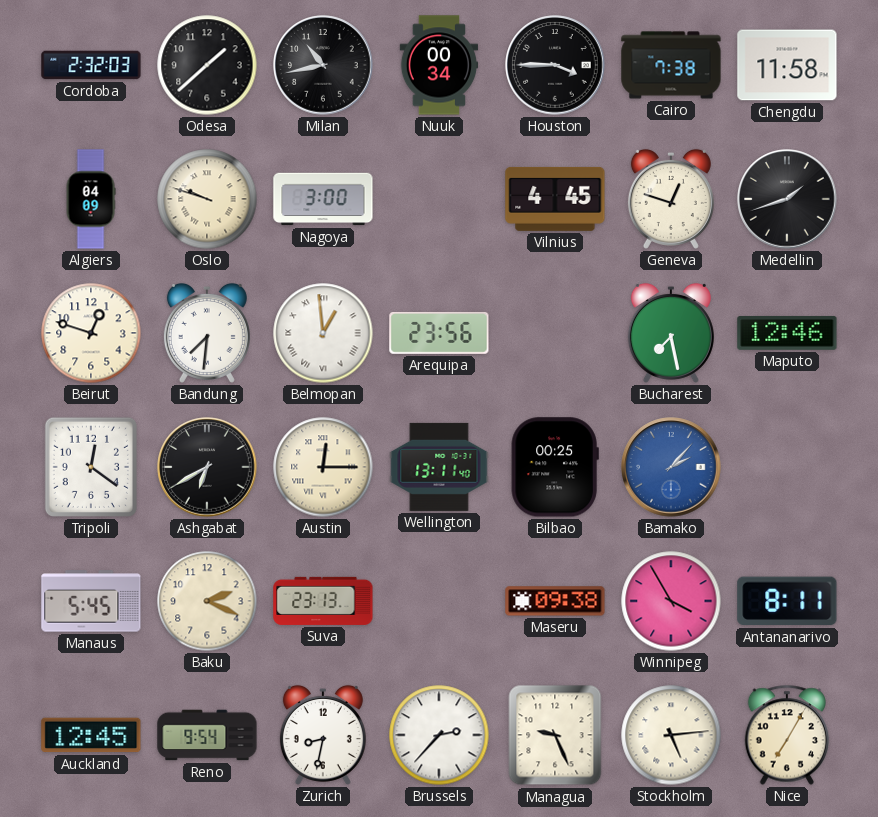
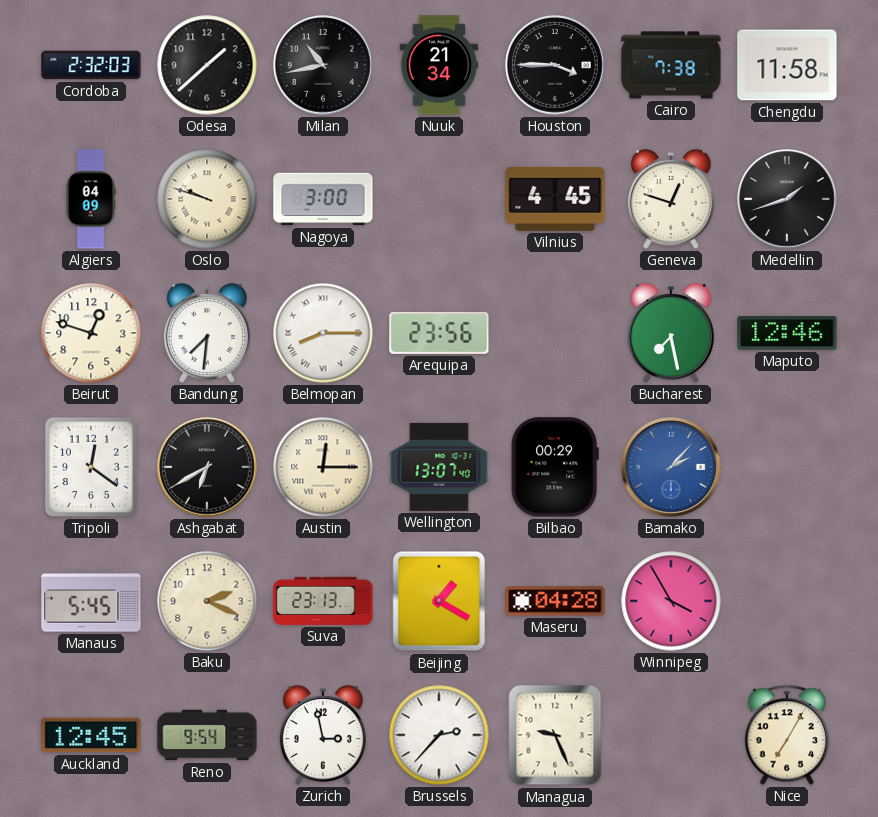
Nuuk: 00:34 -> 21:34
Belmopan: 12:59 -> 8:15
Wellington: 13:11 -> 13:07
Bilbao: 00:25 -> 00:29
Beijing: none -> 1:20
Maseru: 09:38 -> 04:28
Antananarivo: 8:11 -> none
Zurich: 8:32 -> 2:58
Stockholm: 5:14 -> none
